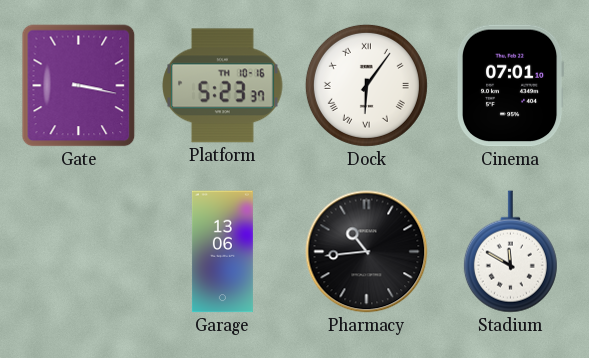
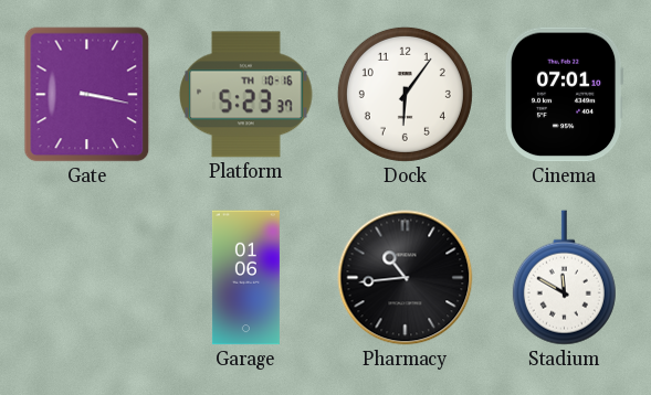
Dock numerals: Roman -> Arabic
Garage: 13:06 -> 01:06
